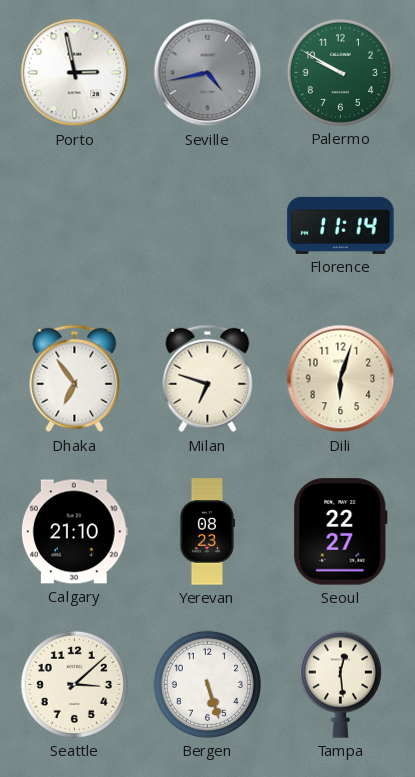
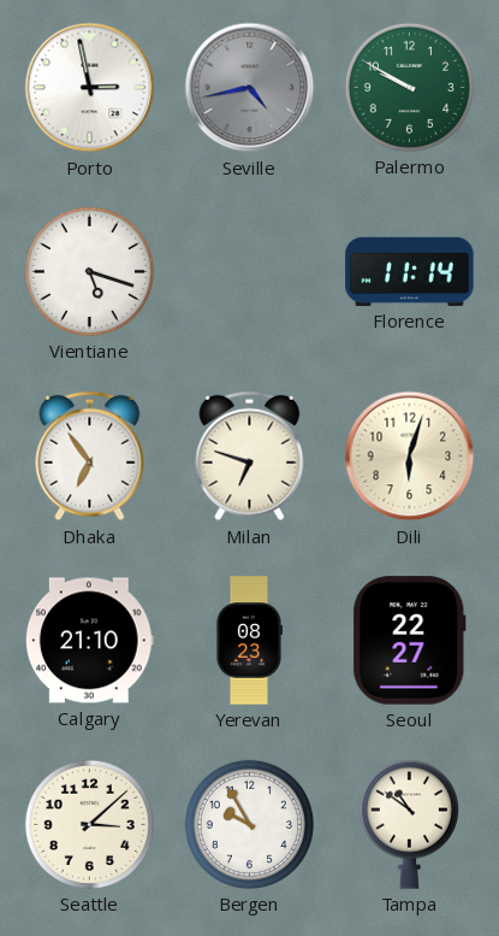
Vientiane: none -> 5:18
Bergen: 5:27 -> 9:55
Tampa: 12:29 -> 10:51
